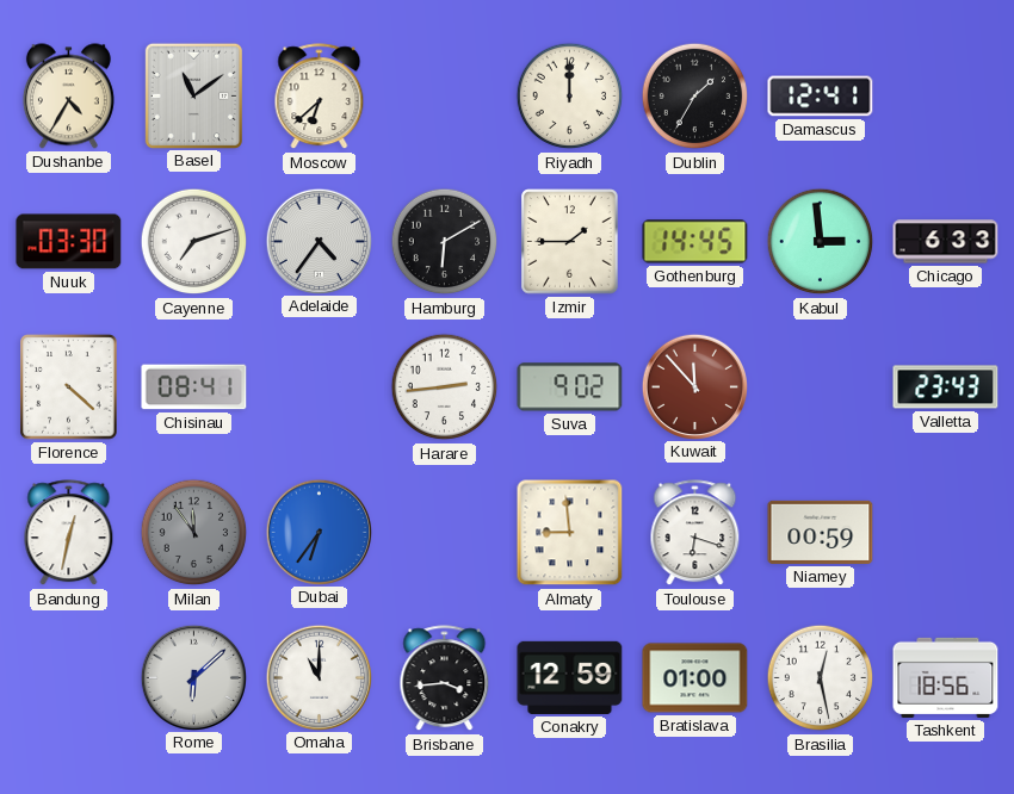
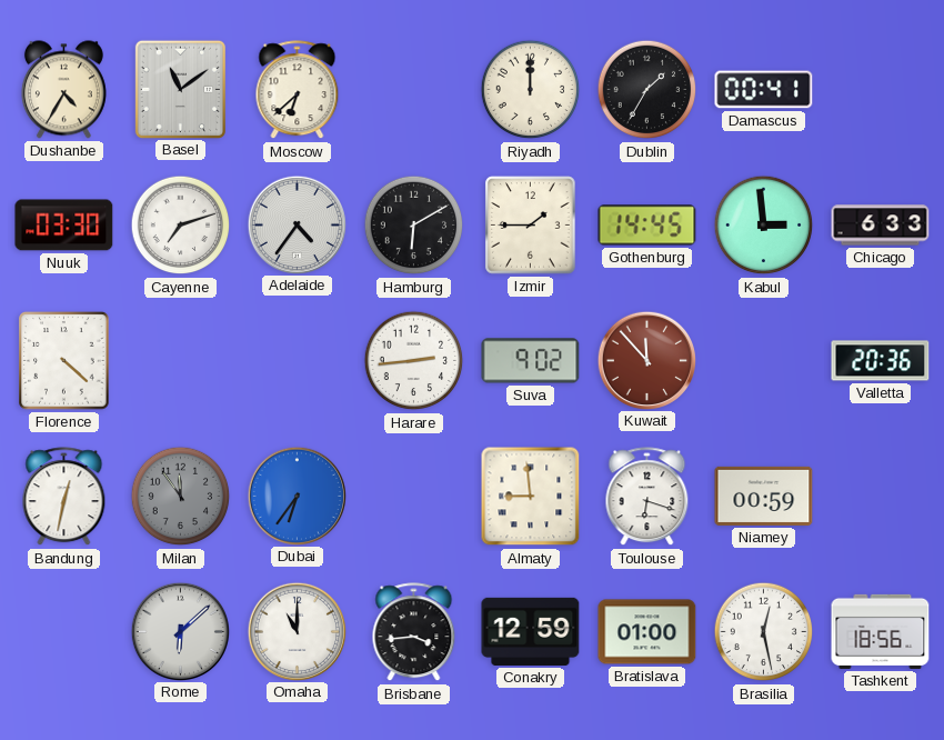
Damascus: 12:41 -> 00:41
Chisinau: 08:41 -> none
Valletta: 23:43 -> 20:36
